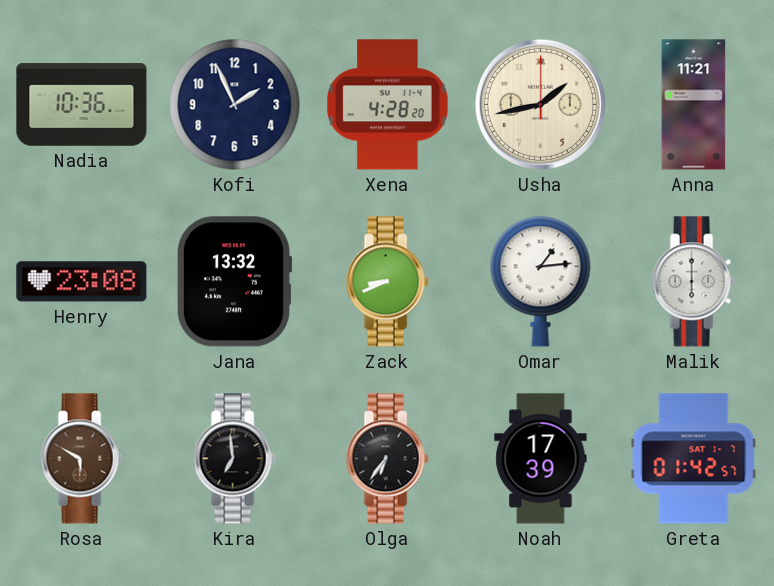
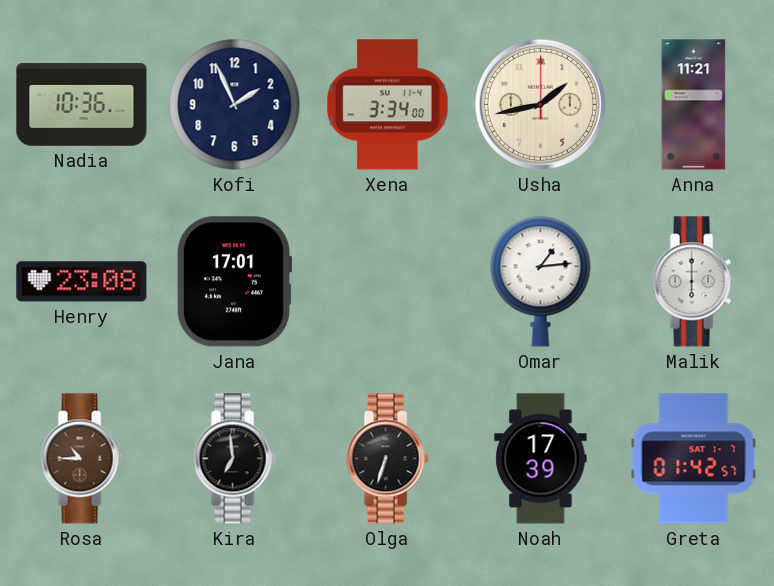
Xena: 4:28 -> 3:34
Jana: 13:32 -> 17:01
Zack: 8:41 -> none
Rosa: 5:50 -> 10:45
Olga: 6:36 -> 6:33
